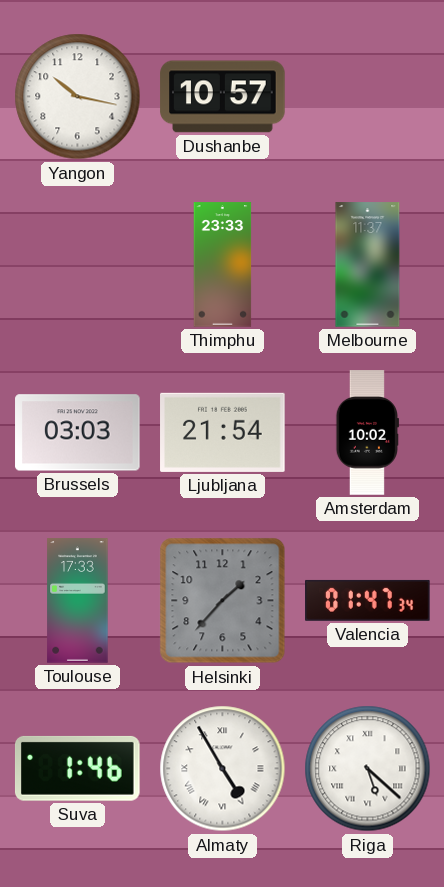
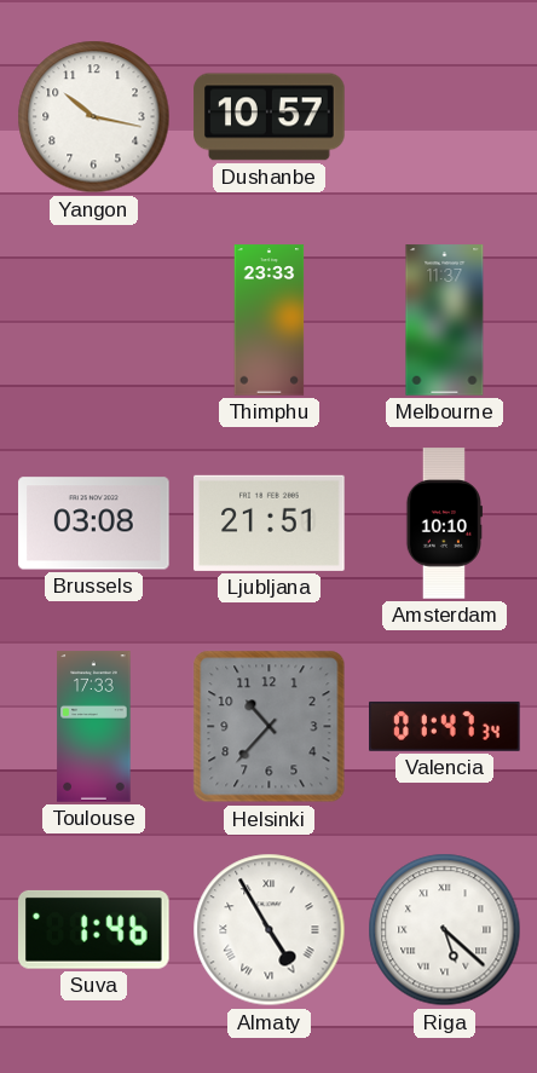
Brussels: 03:03 -> 03:08
Ljubljana: 21:54 -> 21:51
Amsterdam: 10:02 -> 10:10
Helsinki: 1:37 -> 10:37
